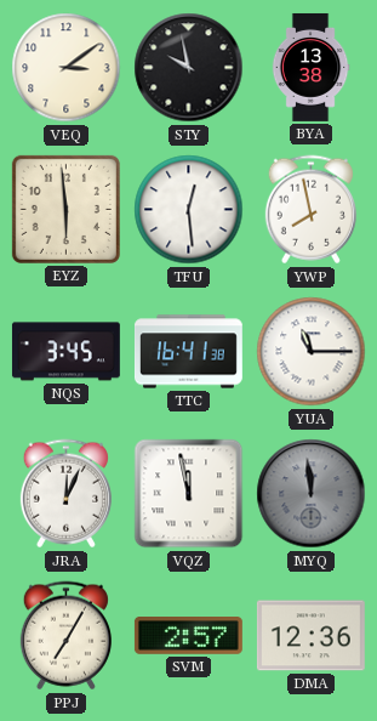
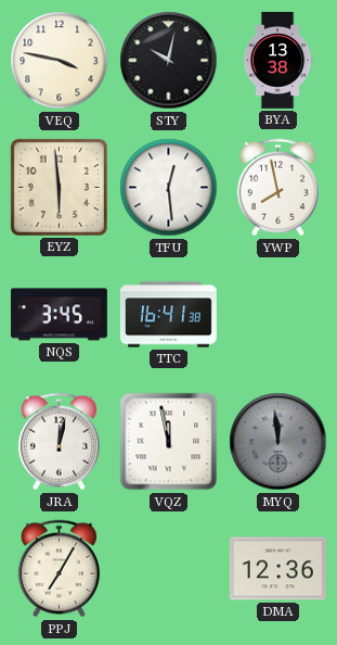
VEQ: 3:09 -> 3:47
STY: 9:58 -> 10:02
YUA: 11:15 -> none
JRA: 12:04 -> 12:02
SVM: 2:57 -> none
